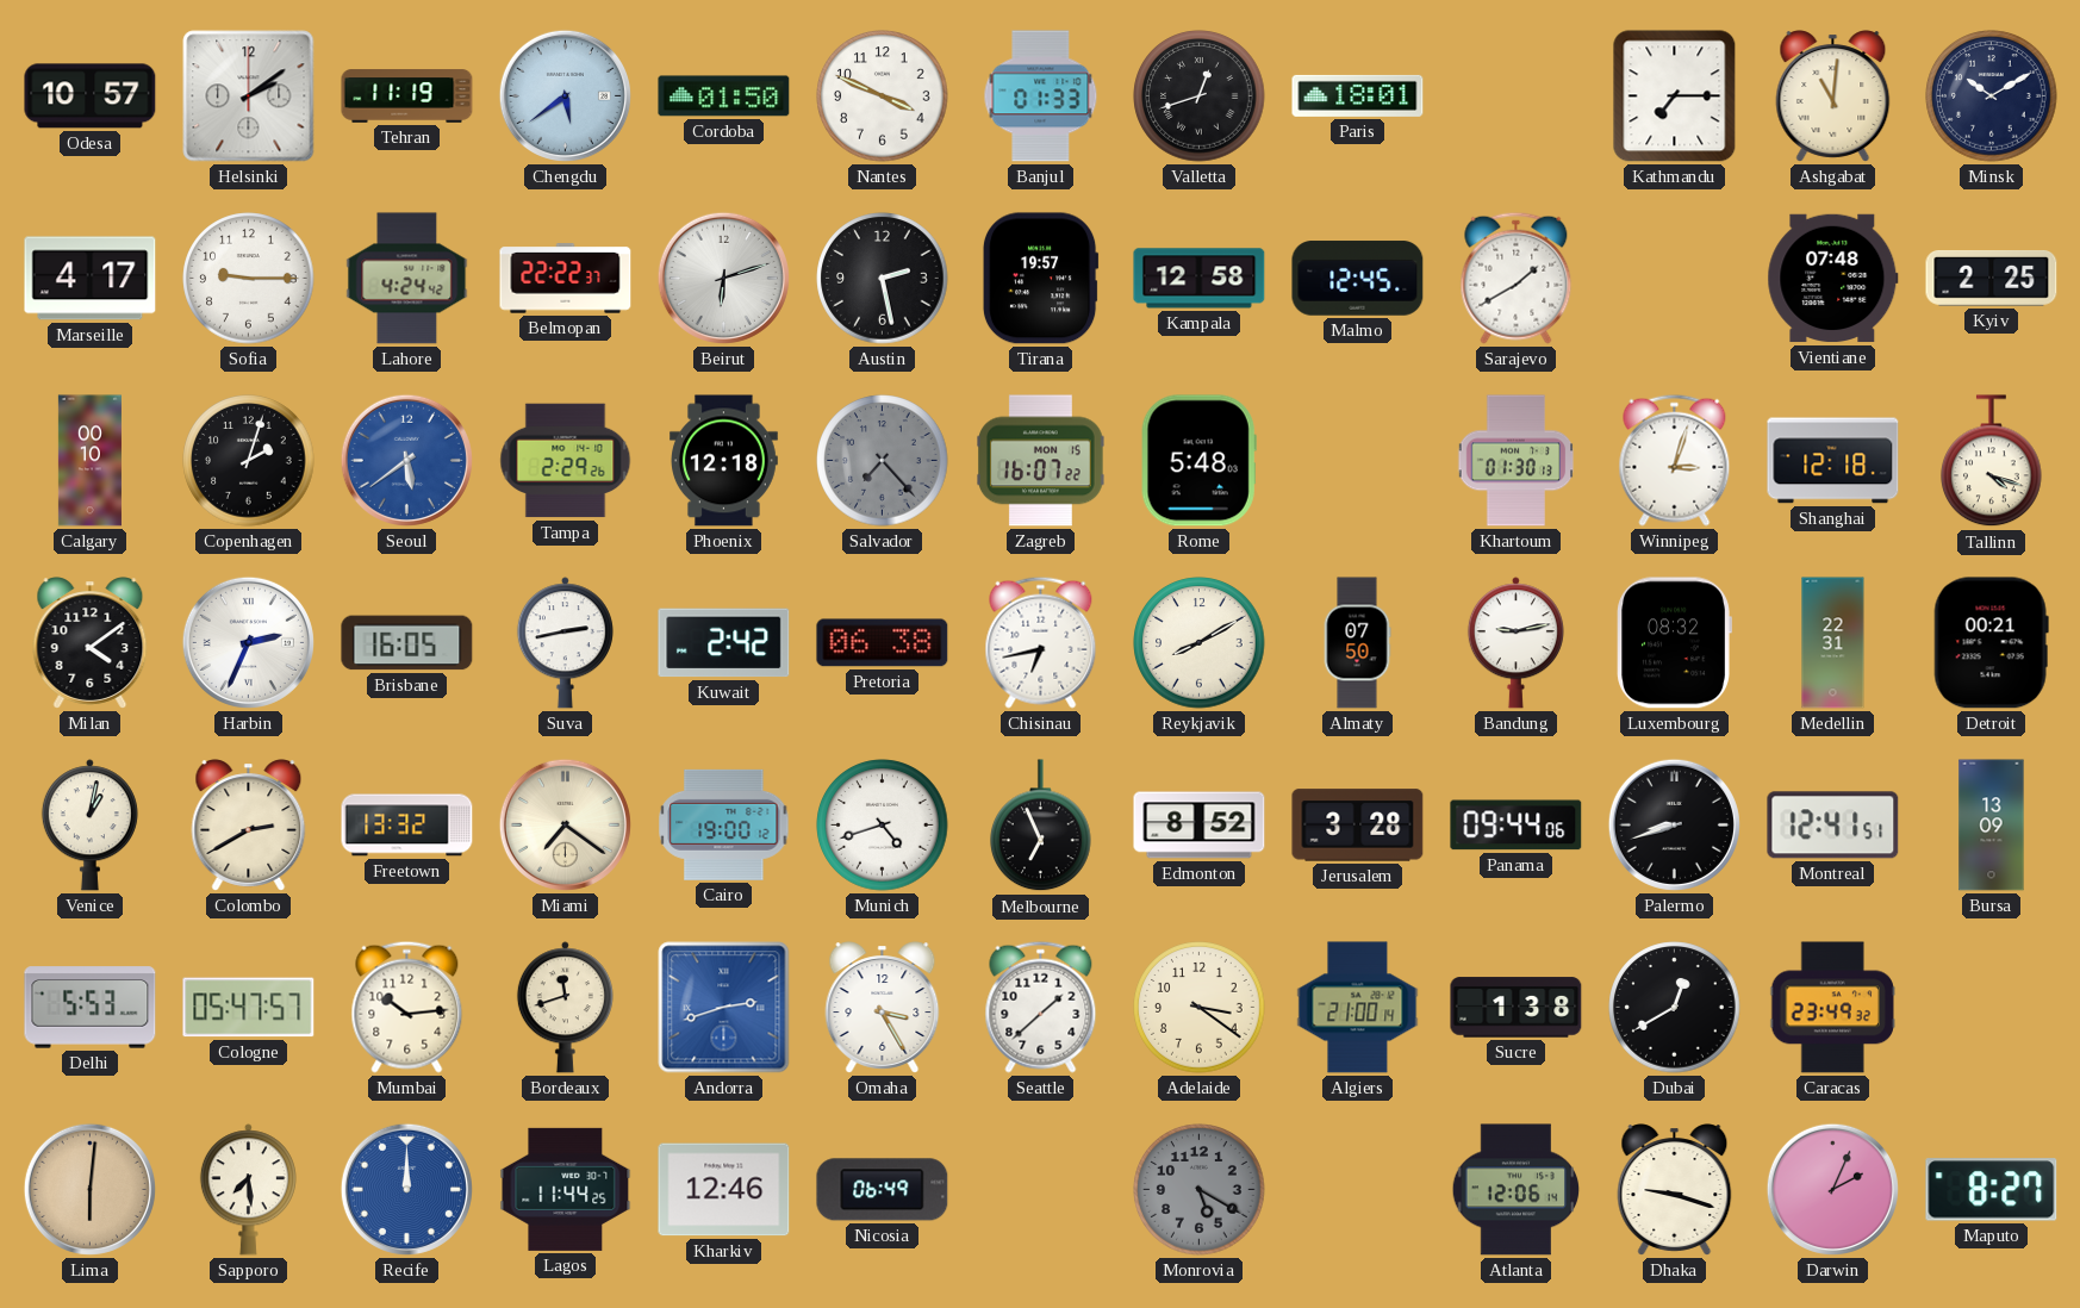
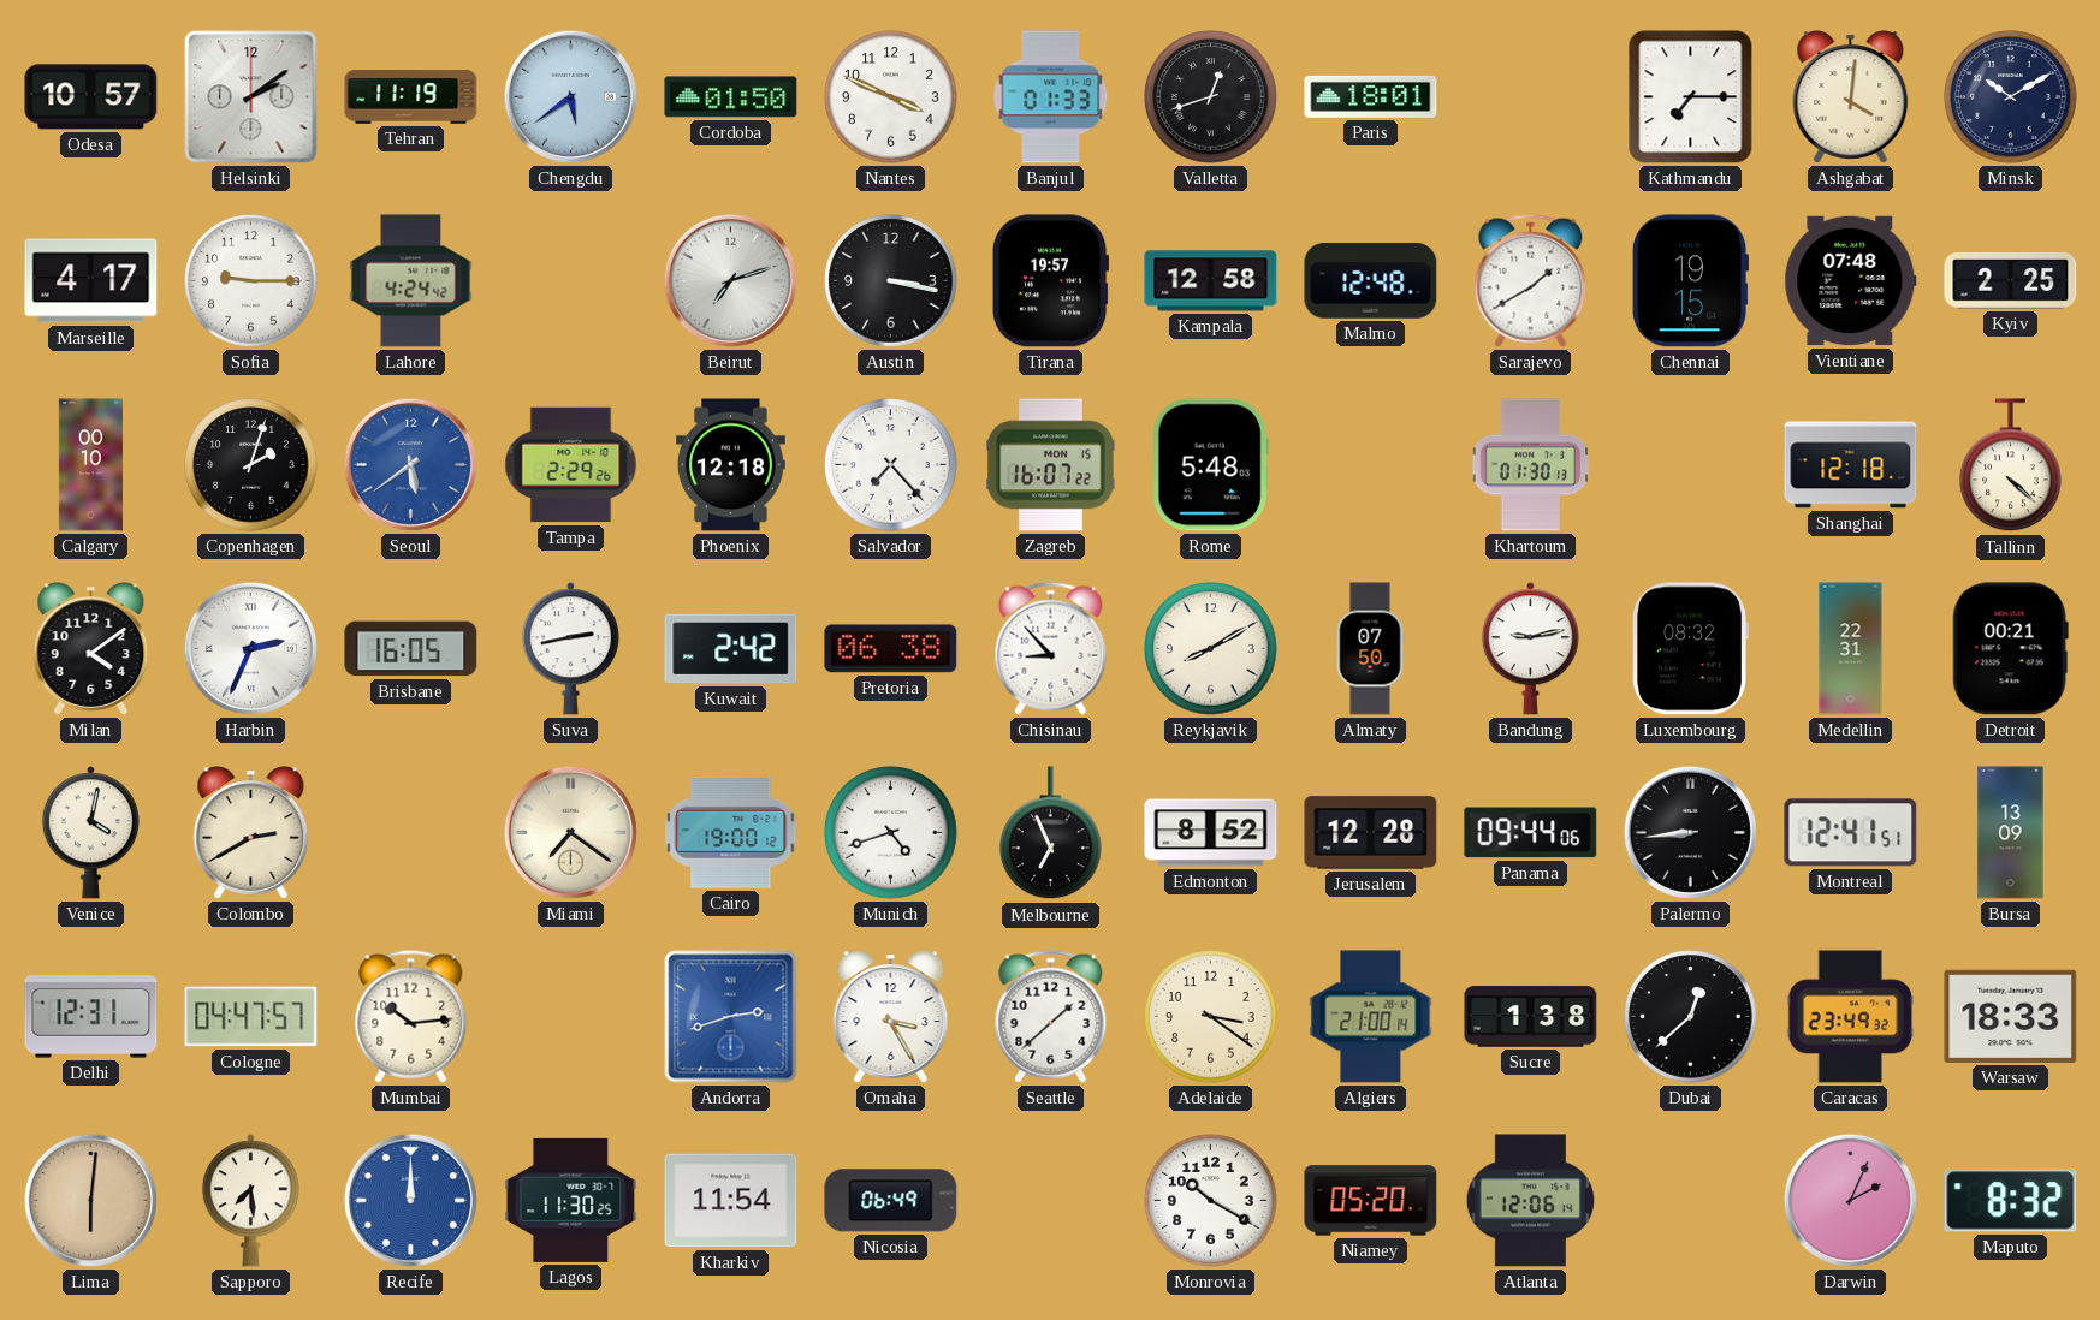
Ashgabat: 11:01 -> 4:01
Belmopan: 22:22 -> none
Beirut: 6:12 -> 7:12
Austin: 2:28 -> 3:17
Malmo: 12:45 -> 12:48
Chennai: none -> 19:15
Salvador dial: grey -> white
Winnipeg: 3:03 -> none
Tallinn: 4:18 -> 4:22
Chisinau: 6:43 -> 8:53
Venice: 1:02 -> 4:02
Freetown: 13:32 -> none
Jerusalem: 3:28 -> 12:28
Palermo: 8:42 -> 8:44
Delhi: 5:53 -> 12:31
Cologne: 05:47 -> 04:47
Bordeaux: 11:42 -> none
Dubai: 12:40 -> 12:38
Warsaw: none -> 18:33
Lagos: 11:44 -> 11:30
Kharkiv: 12:46 -> 11:54
Monrovia: 5:20 -> 10:20
Monrovia dial: grey -> white
Niamey: none -> 05:20
Dhaka: 9:18 -> none
Maputo: 8:27 -> 8:32
